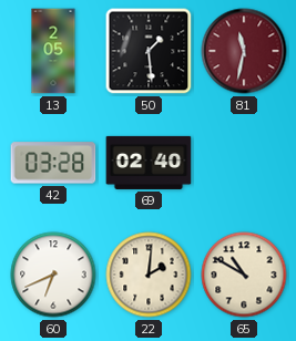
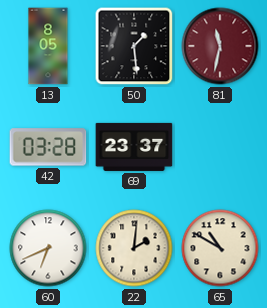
13: 2:05 -> 8:05
69: 02:40 -> 23:37
